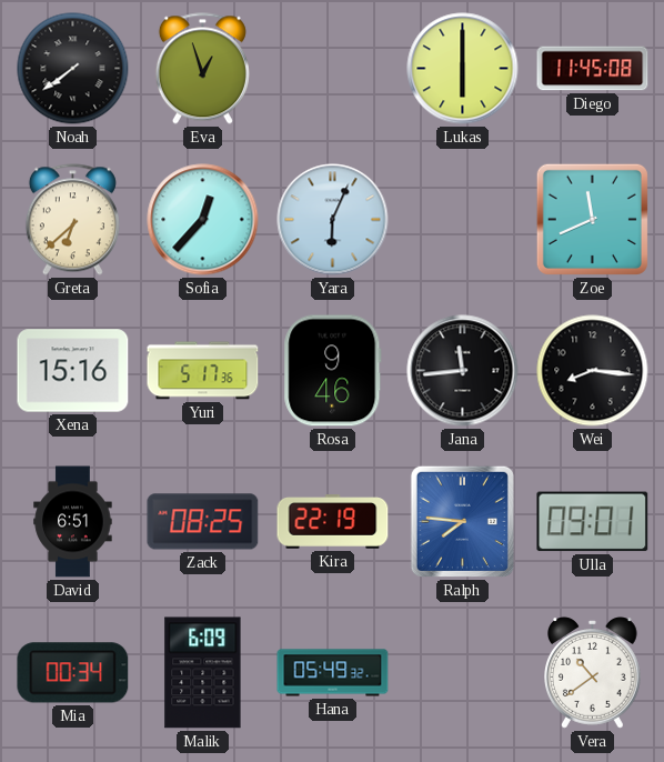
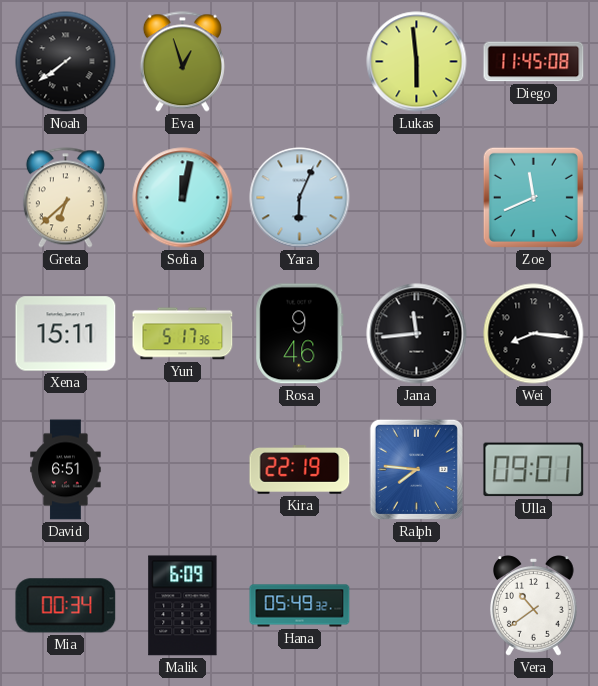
Lukas: 6:00 -> 5:59
Sofia: 12:37 -> 12:02
Xena: 15:16 -> 15:11
Zack: 08:25 -> none
